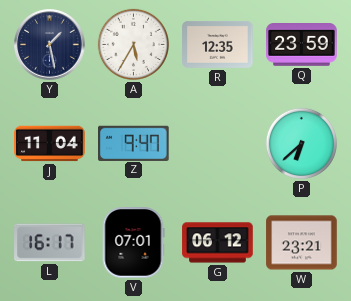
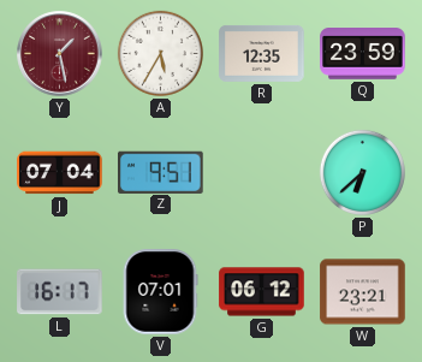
Y dial: navy -> burgundy
J: 11:04 -> 07:04
Z: 9:47 -> 9:51
